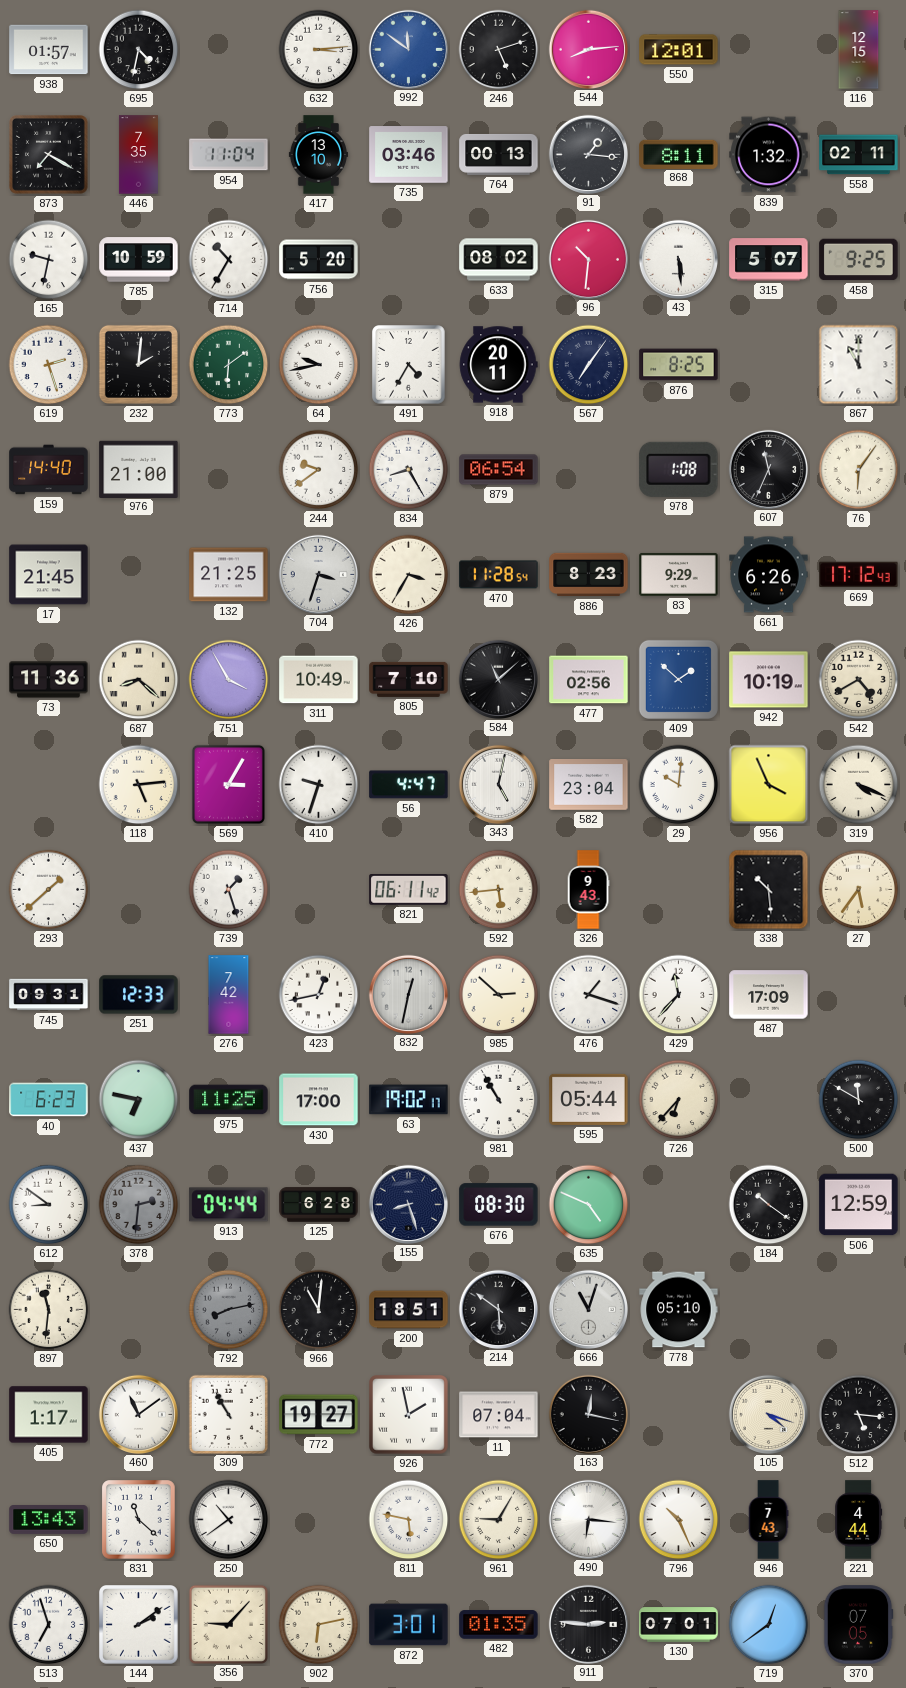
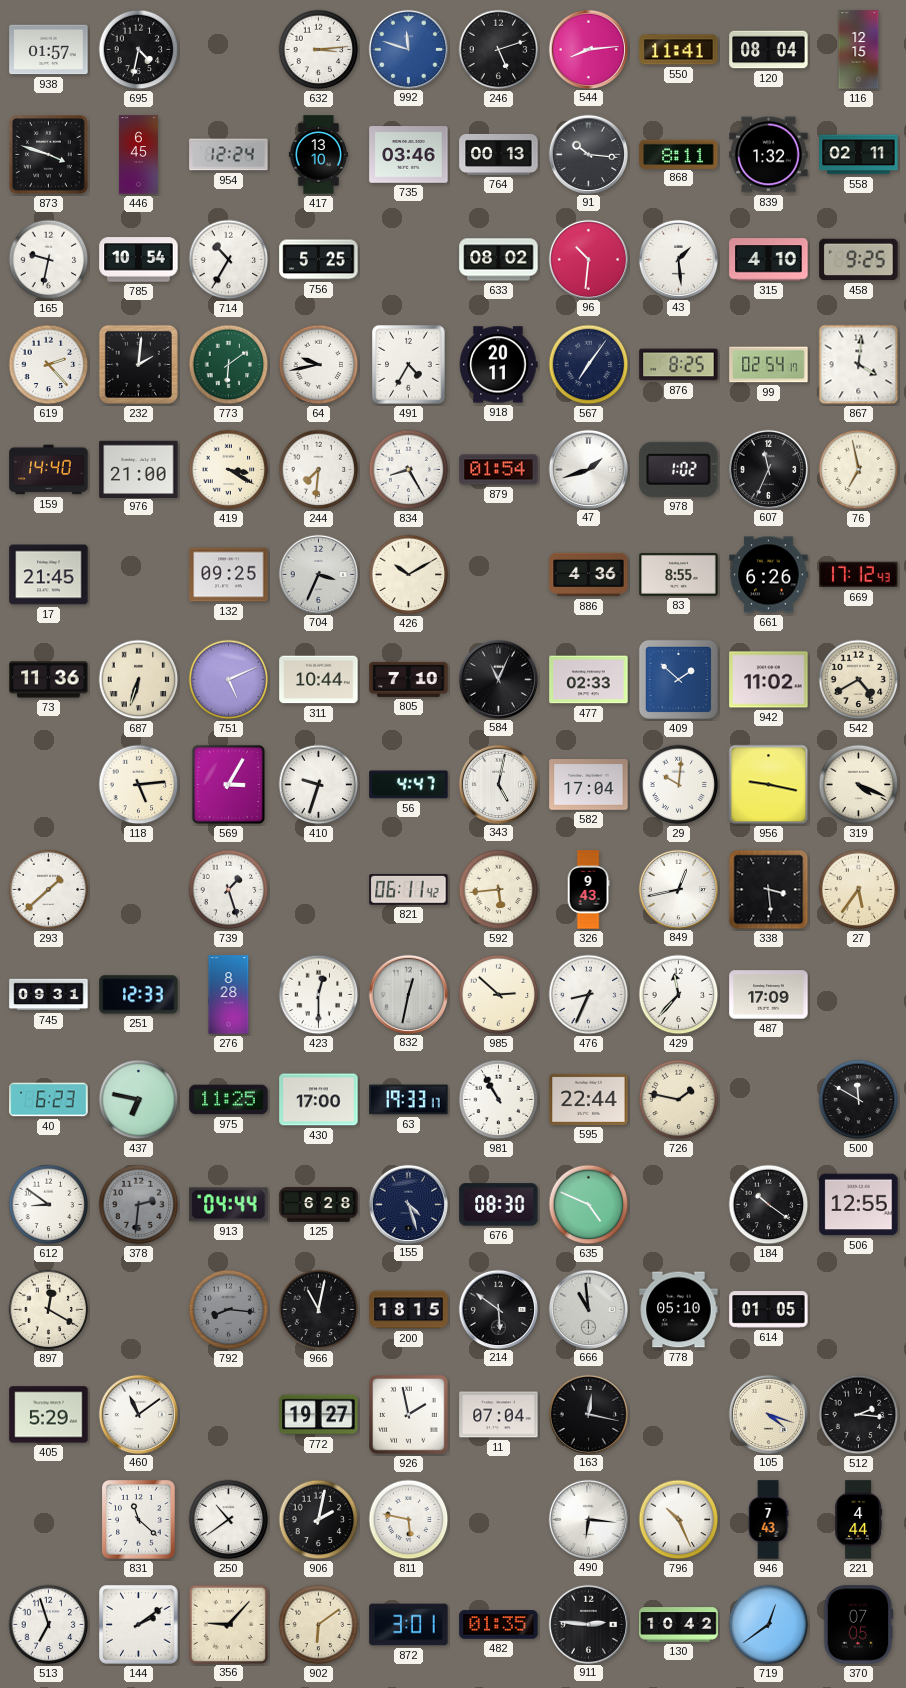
992: 11:51 -> 11:48
550: 12:01 -> 11:41
120: none -> 08:04
873: 7:20 -> 3:48
446: 7:35 -> 6:45
954: 11:04 -> 12:24
91: 1:16 -> 10:16
785: 10:59 -> 10:54
756: 5:20 -> 5:25
43: 5:29 -> 1:29
315: 5:07 -> 4:10
619: 2:27 -> 2:23
99: none -> 02:54
867: 11:00 -> 4:01
419: none -> 3:20
244: 9:39 -> 7:31
879: 06:54 -> 01:54
47: none -> 1:42
978: 1:08 -> 1:02
76: 6:06 -> 6:58
132: 21:25 -> 09:25
704: 3:33 -> 3:34
426: 3:35 -> 10:10
470: 11:28 -> none
886: 8:23 -> 4:36
83: 9:29 -> 8:55
687: 8:22 -> 6:33
751: 3:55 -> 5:11
311: 10:49 -> 10:44
584: 11:08 -> 11:04
477: 02:56 -> 02:33
942: 10:19 -> 11:02
582: 23:04 -> 17:04
956: 3:56 -> 9:17
849: none -> 12:43
338: 10:29 -> 3:29
276: 7:42 -> 8:28
423: 12:43 -> 12:30
476: 1:18 -> 8:34
63: 19:02 -> 19:33
595: 05:44 -> 22:44
726: 6:37 -> 1:47
155: 8:27 -> 4:27
506: 12:59 -> 12:55
897: 11:31 -> 12:20
792: 8:13 -> 8:16
966: 11:01 -> 11:02
200: 18:51 -> 18:15
666: 11:03 -> 10:59
614: none -> 01:05
405: 1:17 -> 5:29
309: 10:55 -> none
512: 5:16 -> 2:16
650: 13:43 -> none
906: none -> 2:02
961: 9:05 -> none
902: 6:13 -> 6:09
130: 07:01 -> 10:42
